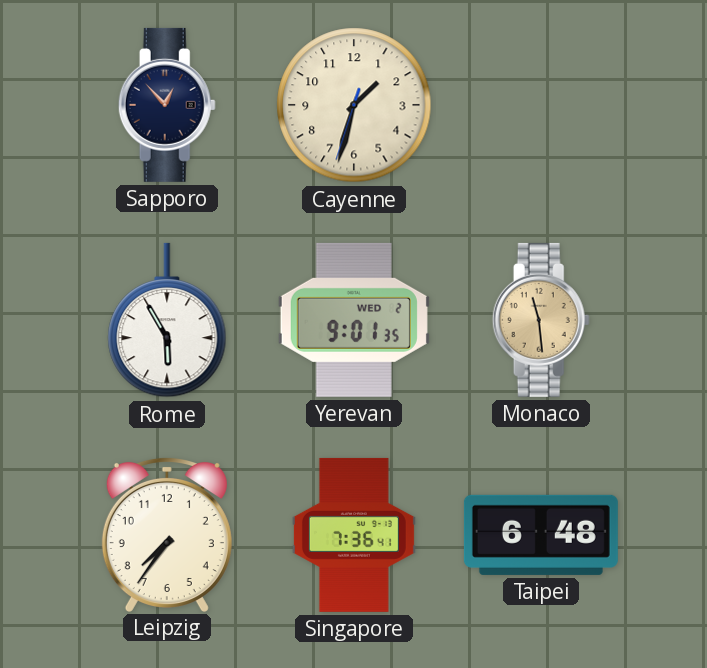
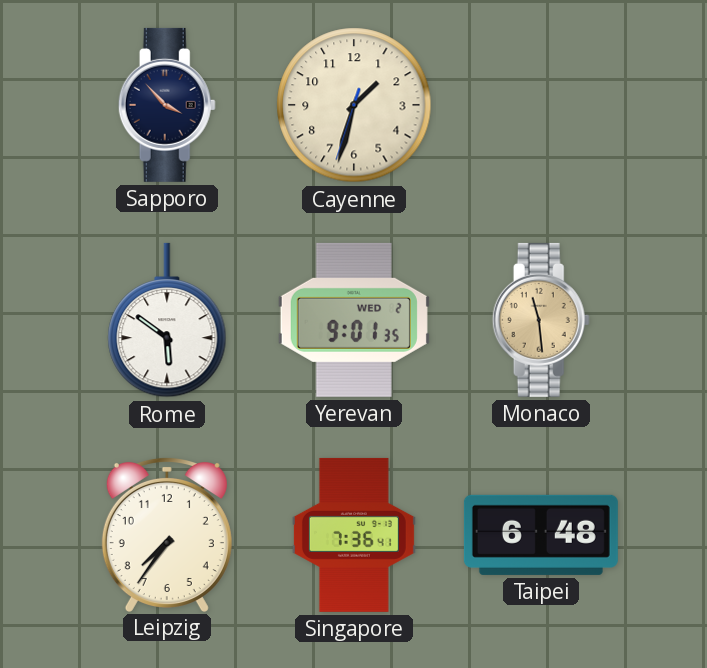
Sapporo: 12:53 -> 3:53
Rome: 5:55 -> 5:51
